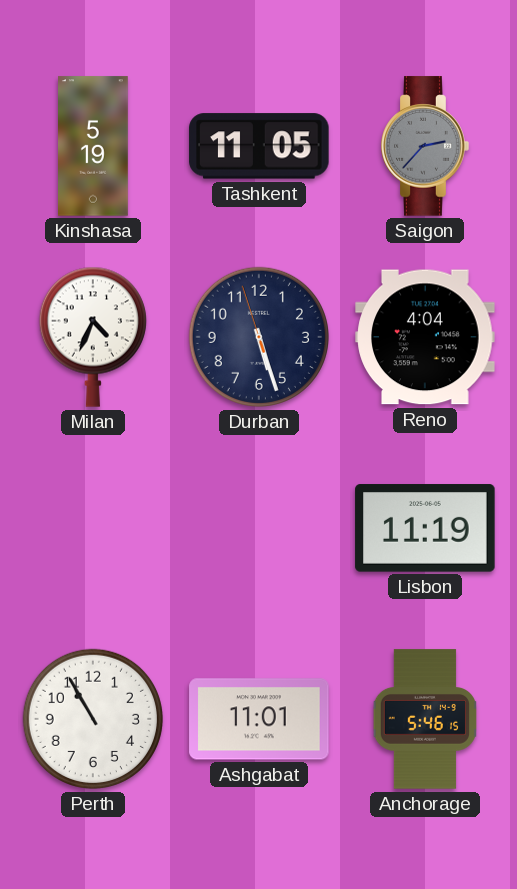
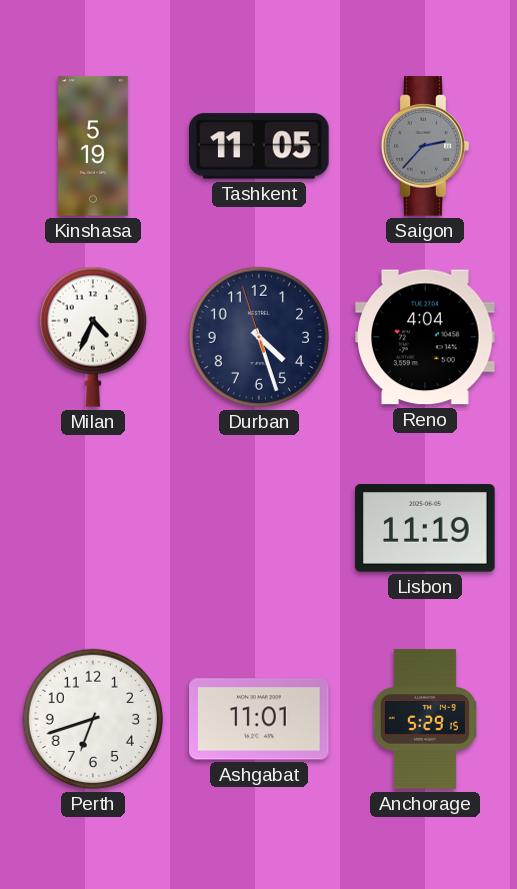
Durban: 5:26 -> 4:26
Perth: 10:55 -> 6:42
Anchorage: 5:46 -> 5:29
